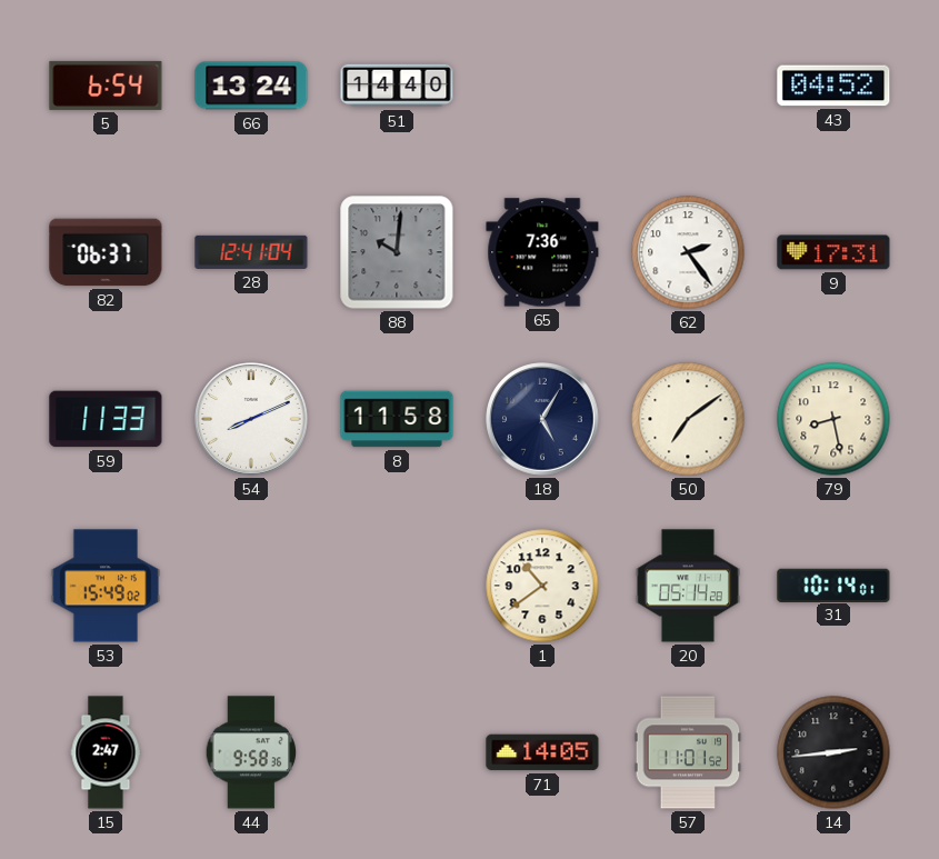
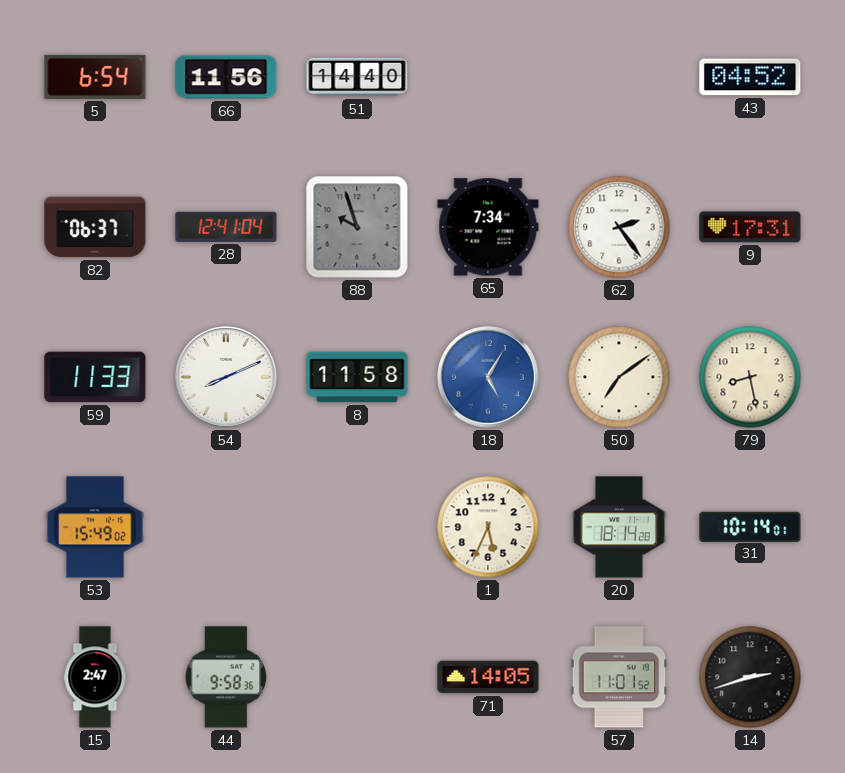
66: 13:24 -> 11:56
88: 10:01 -> 9:57
65: 7:36 -> 7:34
18 dial: navy -> blue
1: 10:39 -> 5:34
20: 05:14 -> 18:14
14: 2:44 -> 2:42
